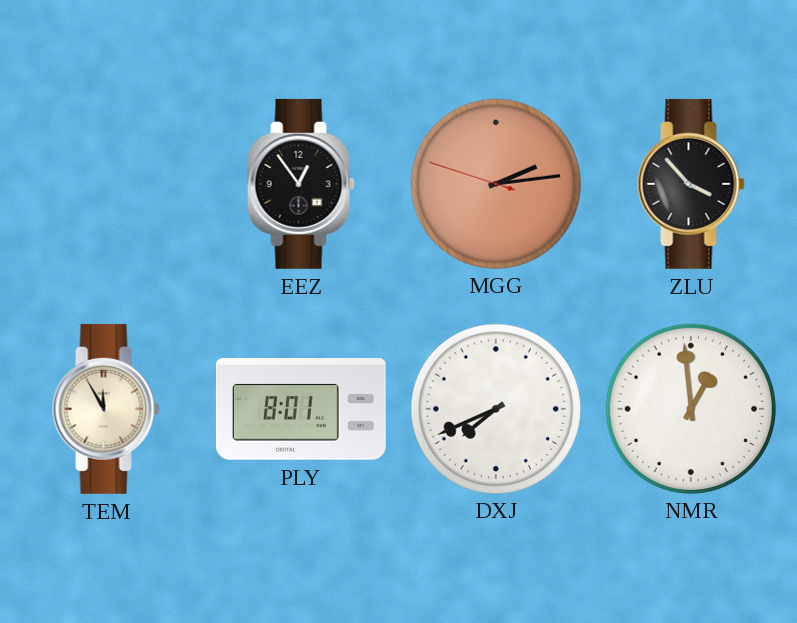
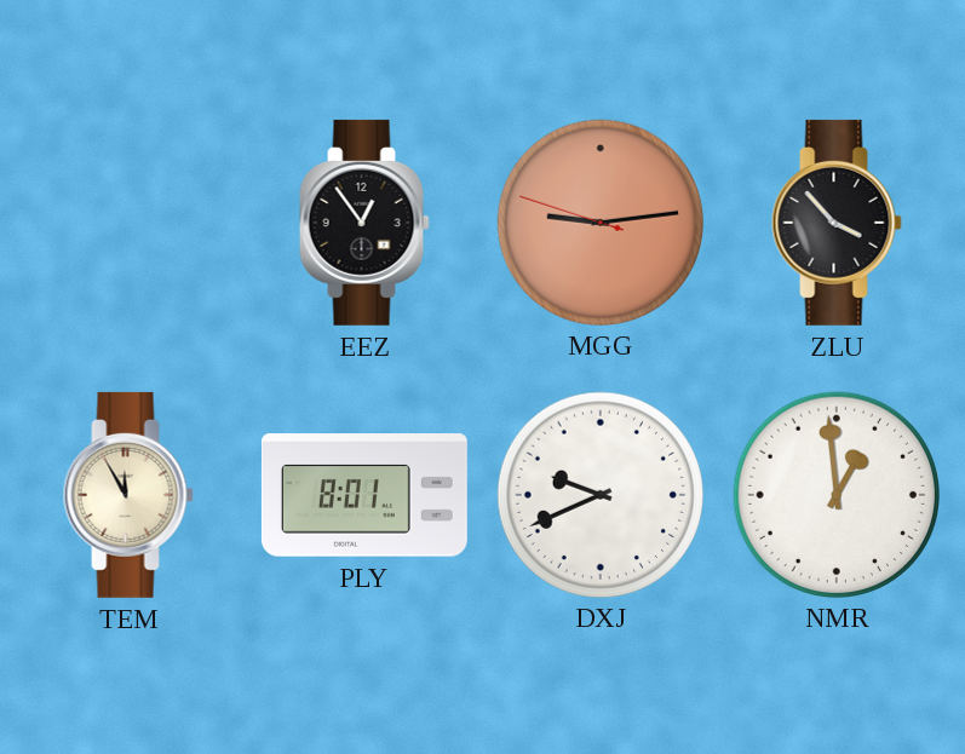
MGG: 2:13 -> 9:13
DXJ: 7:41 -> 9:41
